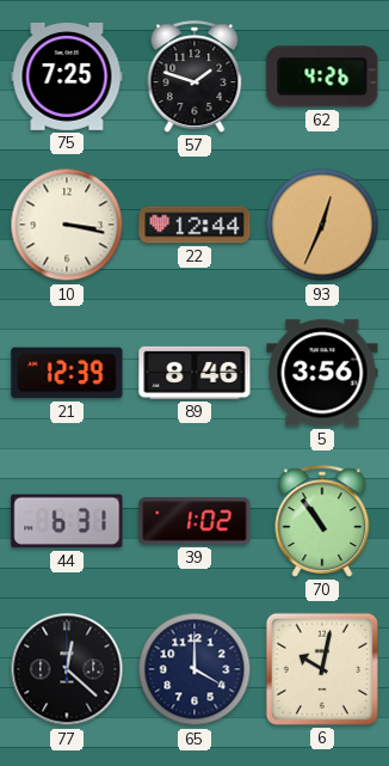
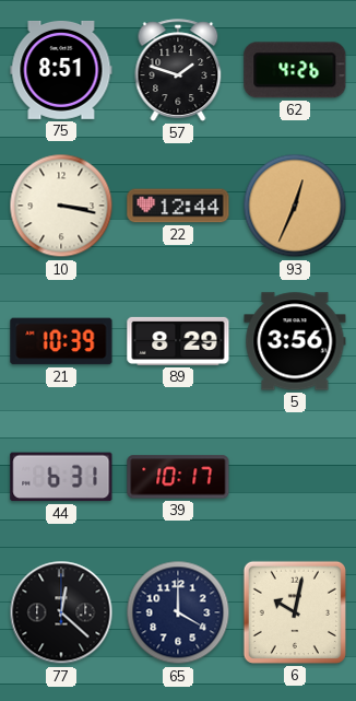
75: 7:25 -> 8:51
21: 12:39 -> 10:39
89: 8:46 -> 8:29
39: 1:02 -> 10:17
70: 10:54 -> none
